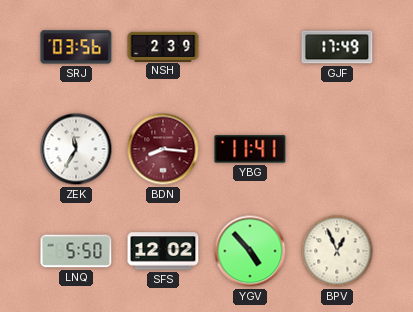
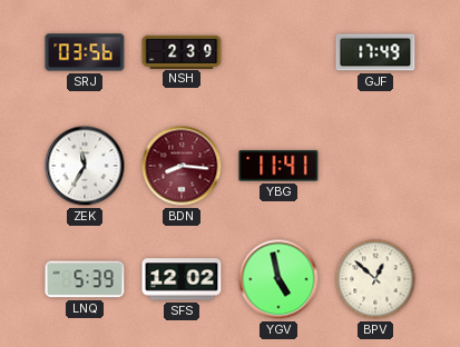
LNQ: 5:50 -> 5:39
YGV: 4:53 -> 4:58
BPV: 12:56 -> 12:52
